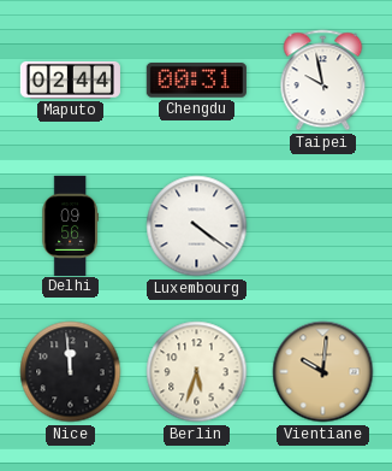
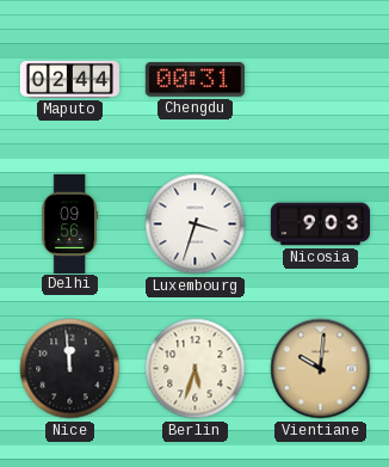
Taipei: 9:58 -> none
Luxembourg: 4:21 -> 3:33
Nicosia: none -> 9:03
